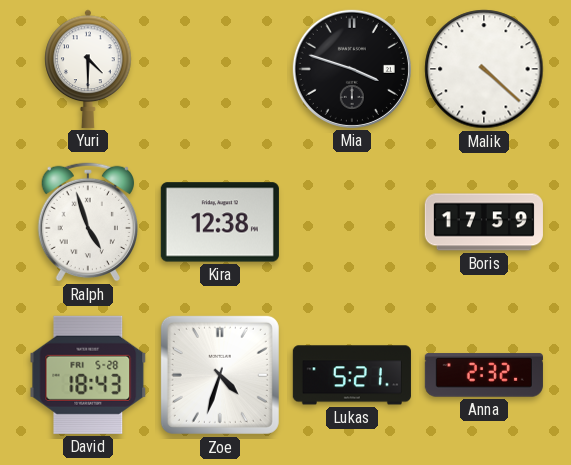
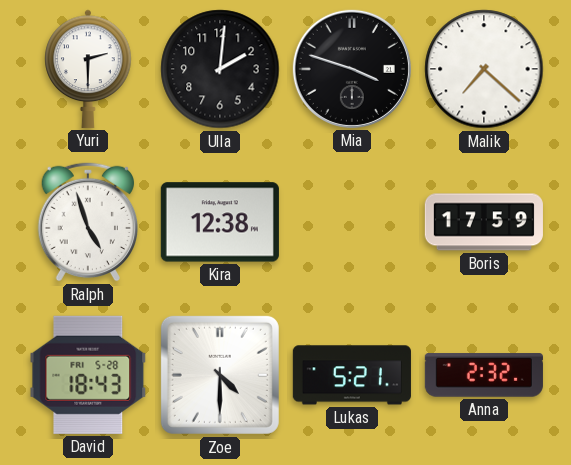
Yuri: 4:30 -> 2:30
Ulla: none -> 2:01
Malik: 4:22 -> 7:22
Zoe: 4:33 -> 4:30
